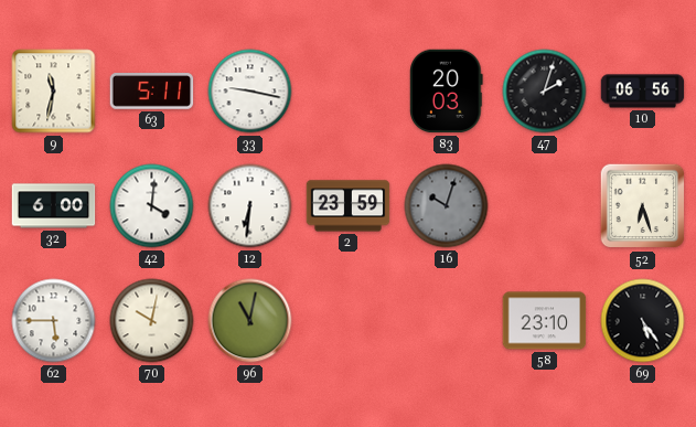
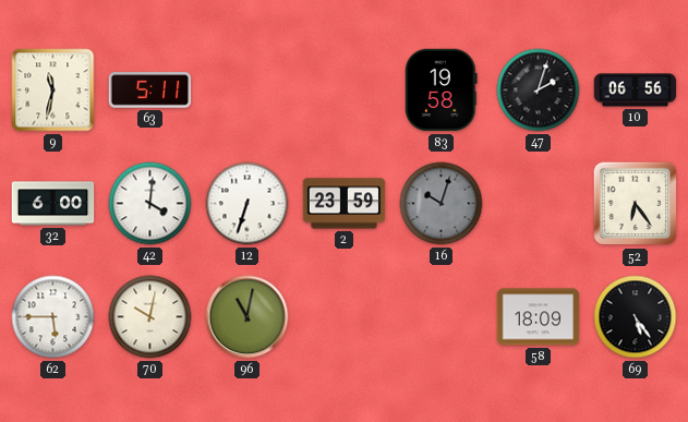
33: 9:17 -> none
83: 20:03 -> 19:58
12: 6:31 -> 6:33
52: 6:27 -> 6:24
58: 23:10 -> 18:09
